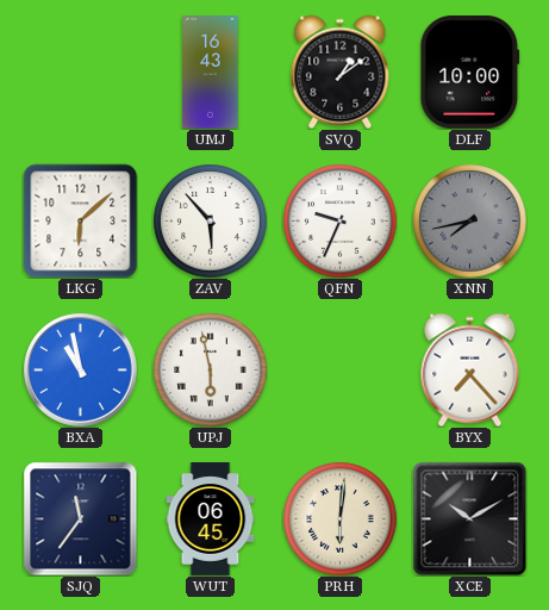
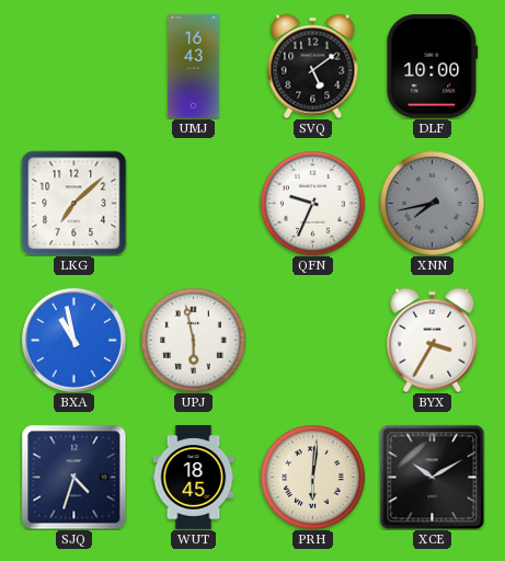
SVQ: 1:09 -> 5:09
LKG: 6:08 -> 7:08
ZAV: 5:53 -> none
BYX: 7:23 -> 3:35
SJQ: 11:36 -> 4:33
WUT: 06:45 -> 18:45
